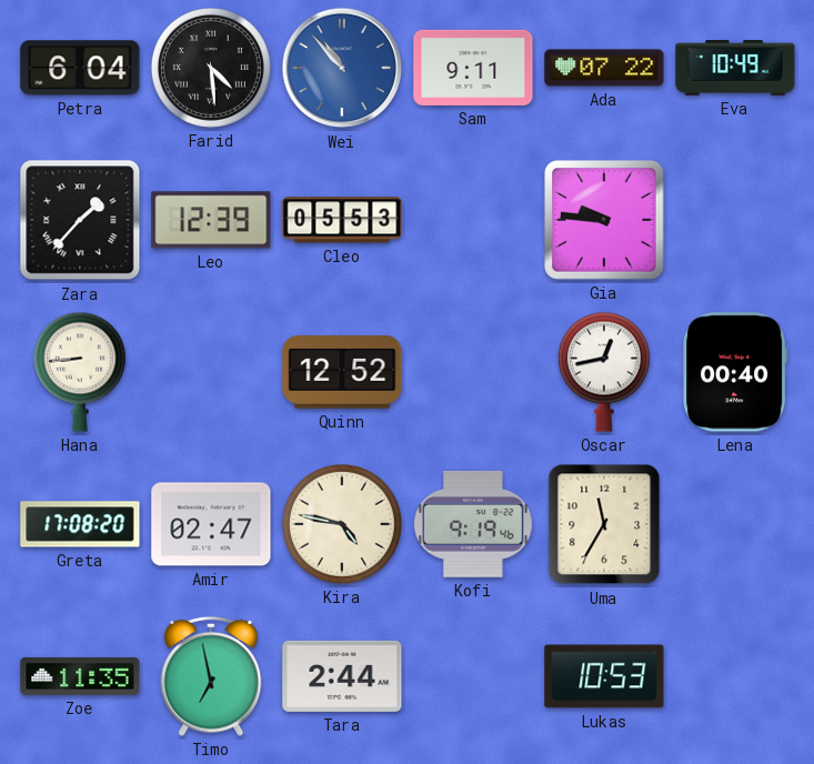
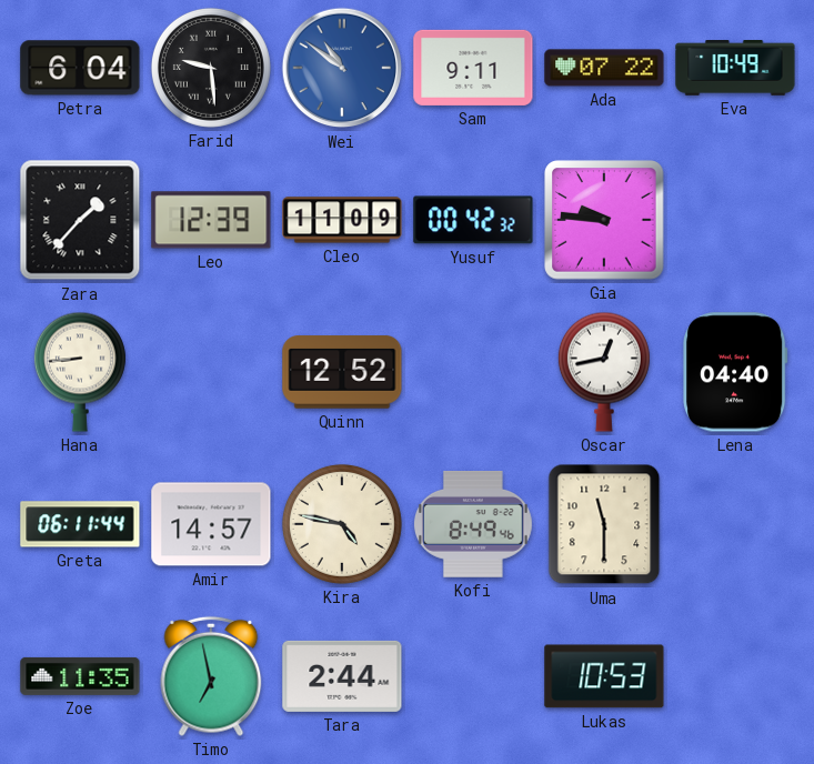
Farid: 4:29 -> 9:29
Wei: 10:53 -> 10:51
Cleo: 05:53 -> 11:09
Yusuf: none -> 00:42
Lena: 00:40 -> 04:40
Greta: 17:08 -> 06:11
Amir: 02:47 -> 14:57
Kofi: 9:19 -> 8:49
Uma: 11:35 -> 11:30
